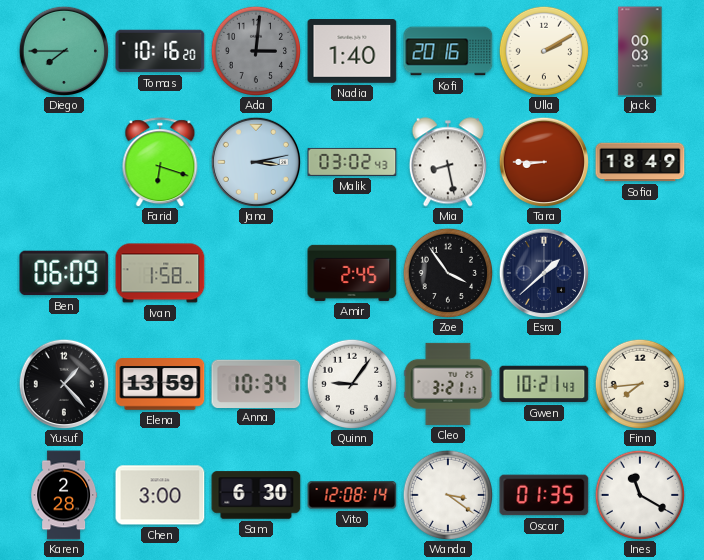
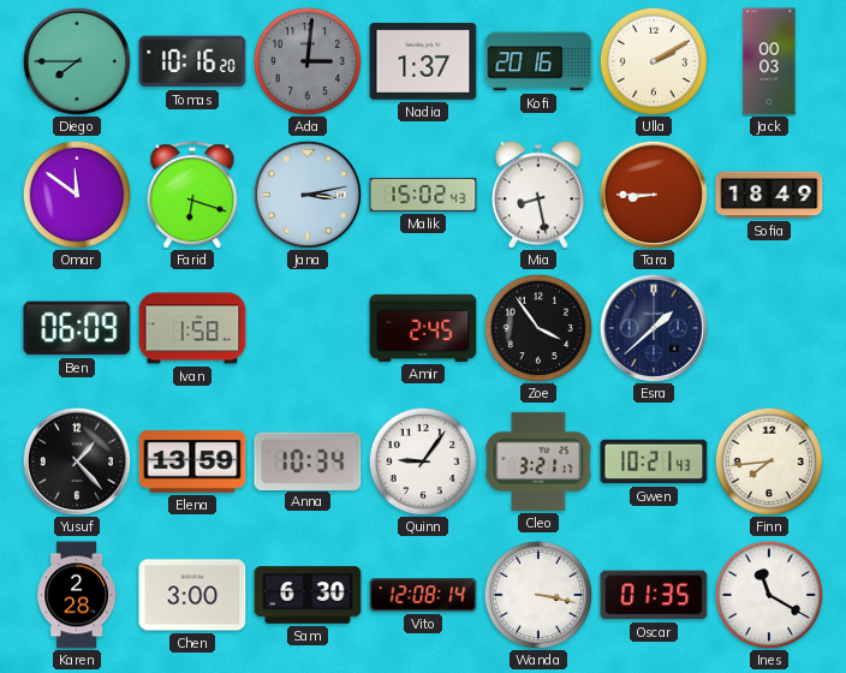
Nadia: 1:40 -> 1:37
Omar: none -> 11:51
Malik: 03:02 -> 15:02
Wanda: 3:21 -> 3:17
